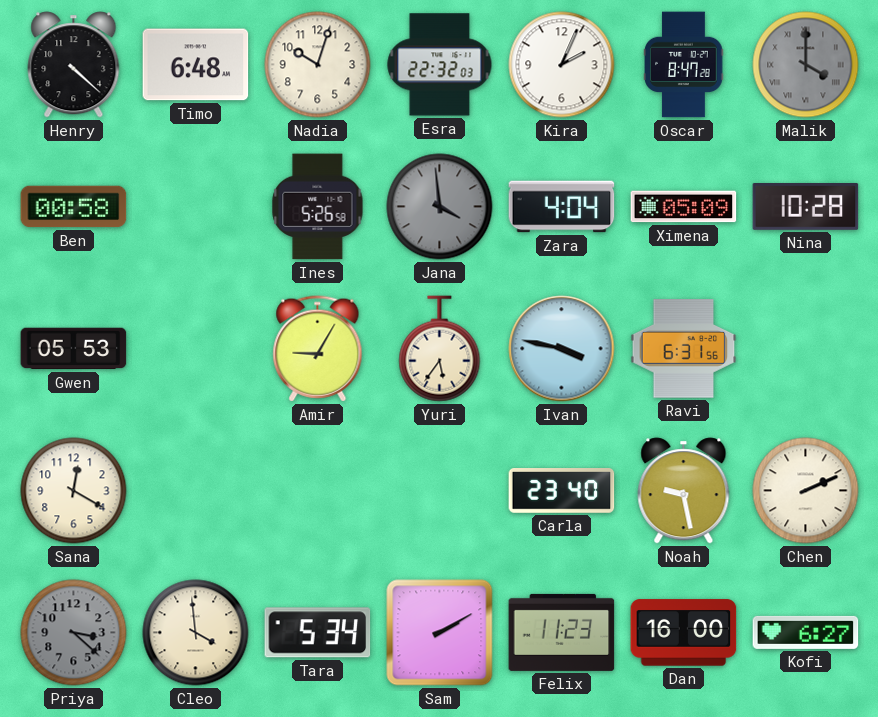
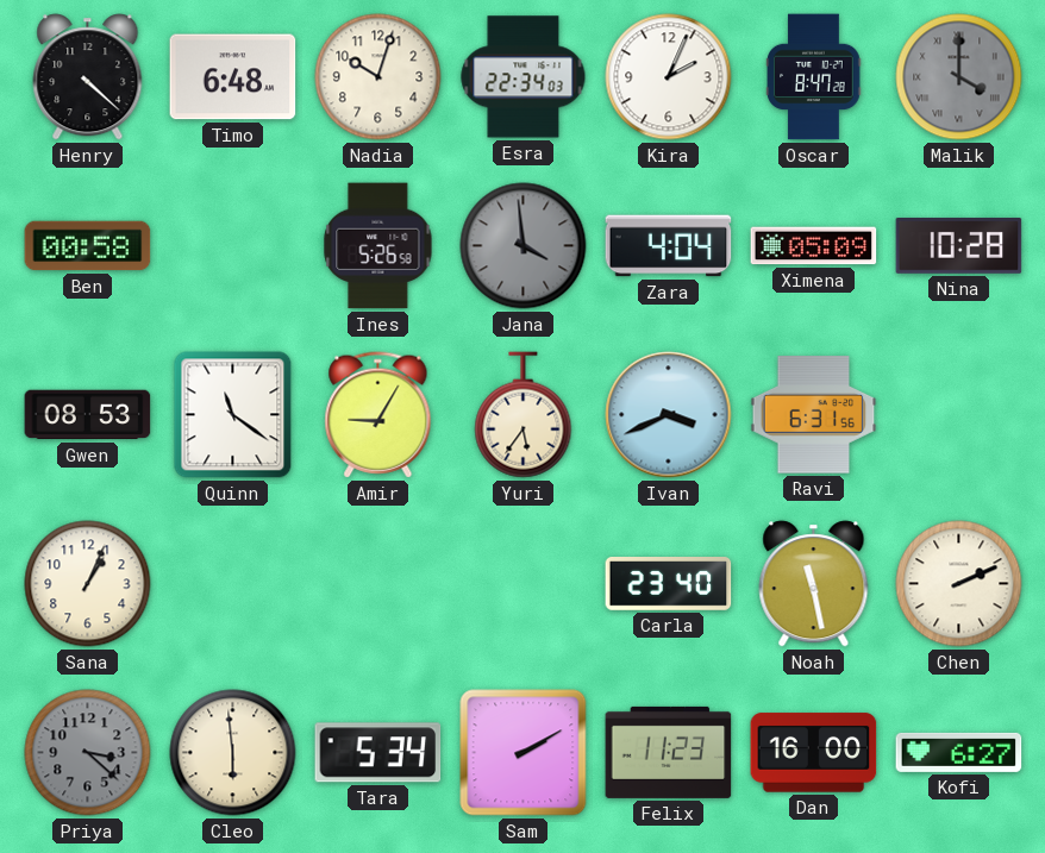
Esra: 22:32 -> 22:34
Gwen: 05:53 -> 08:53
Quinn: none -> 11:21
Ivan: 3:47 -> 3:41
Sana: 12:20 -> 1:04
Noah: 9:28 -> 11:28
Cleo: 3:59 -> 5:59
